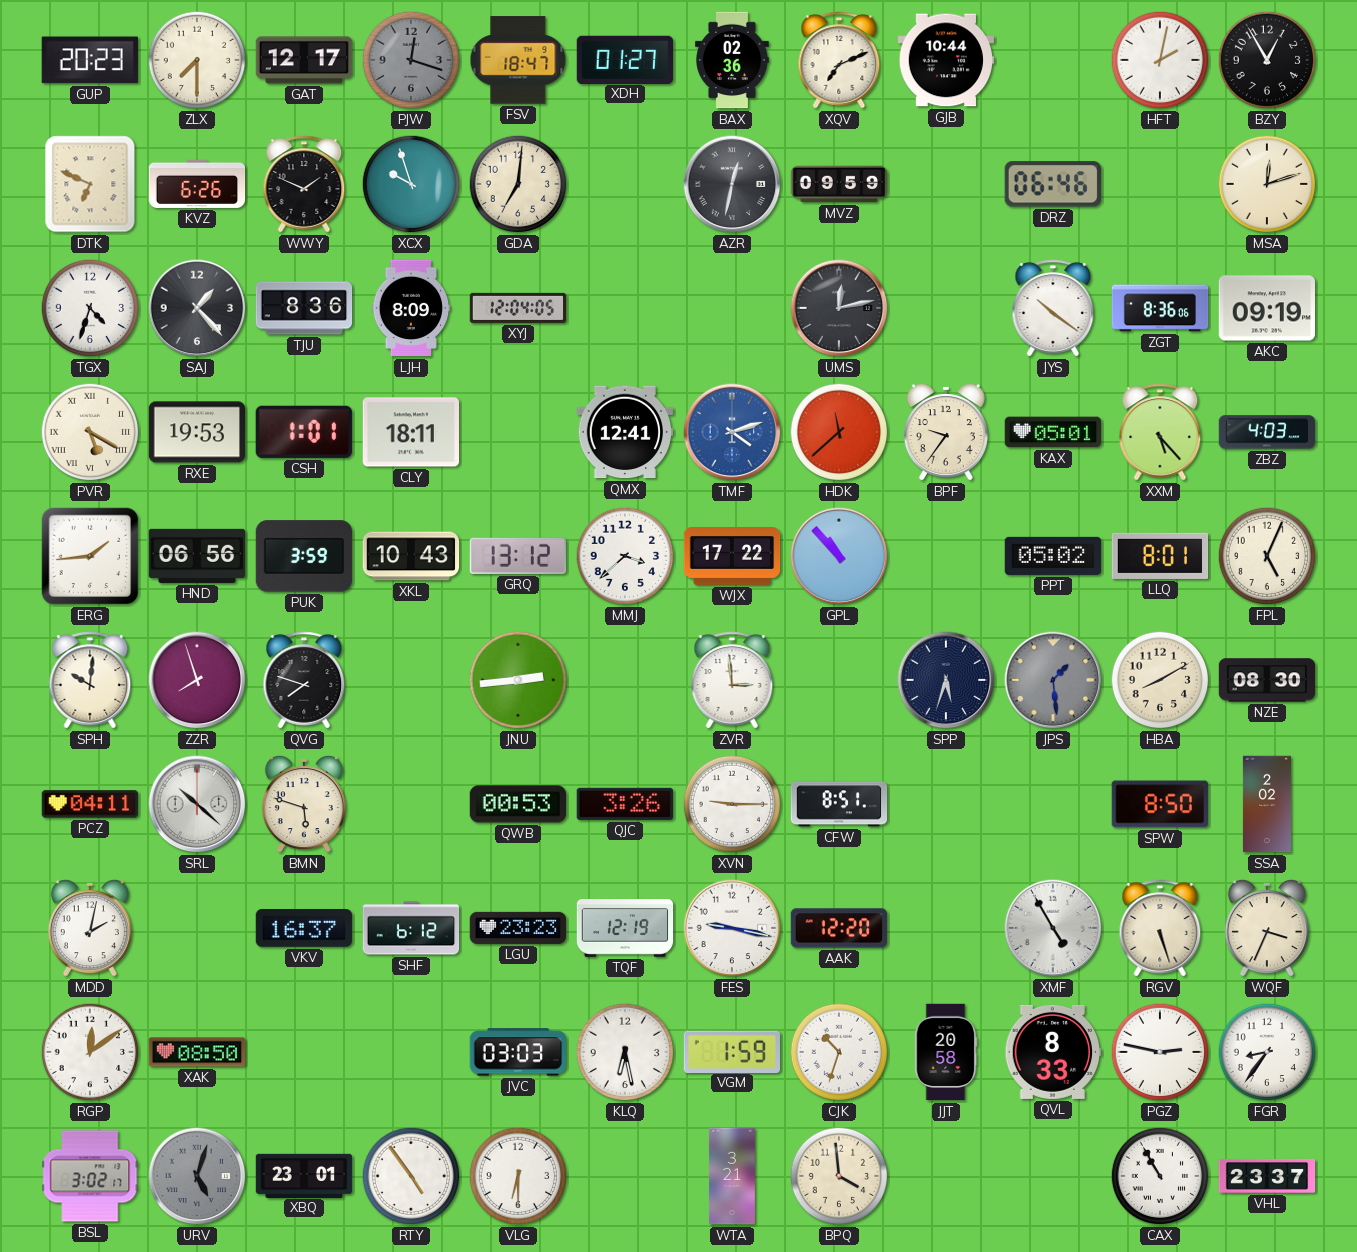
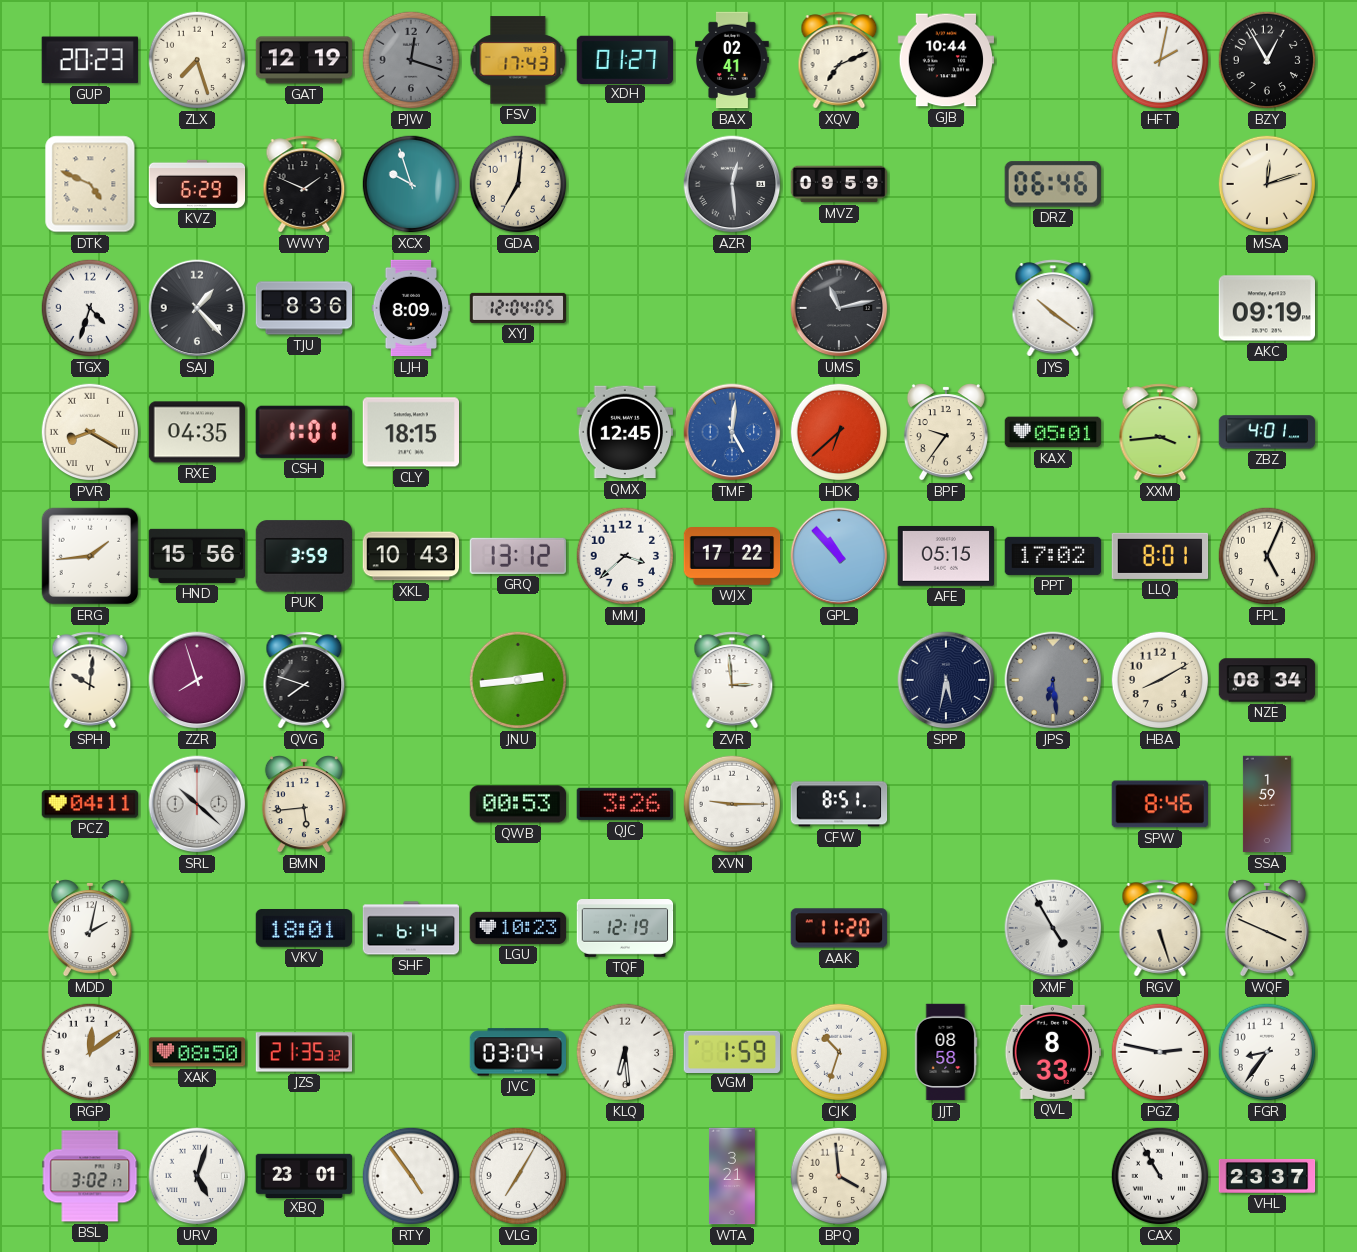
ZLX: 7:30 -> 7:27
GAT: 12:17 -> 12:19
FSV: 18:47 -> 17:43
BAX: 02:36 -> 02:41
DTK: 6:49 -> 4:49
KVZ: 6:26 -> 6:29
AZR: 12:32 -> 12:29
UMS: 12:13 -> 11:13
ZGT: 8:36 -> none
PVR: 5:20 -> 8:20
RXE: 19:53 -> 04:35
CLY: 18:11 -> 18:15
QMX: 12:41 -> 12:45
TMF: 4:12 -> 5:01
HDK: 11:38 -> 6:38
XXM: 5:23 -> 3:44
ZBZ: 4:03 -> 4:01
HND: 06:56 -> 15:56
AFE: none -> 05:15
PPT: 05:02 -> 17:02
SPP: 5:33 -> 5:32
JPS: 1:29 -> 6:29
NZE: 08:30 -> 08:34
BMN: 5:48 -> 5:44
SPW: 8:50 -> 8:46
SSA: 2:02 -> 1:59
VKV: 16:37 -> 18:01
SHF: 6:12 -> 6:14
LGU: 23:23 -> 10:23
FES: 9:17 -> none
AAK: 12:20 -> 11:20
WQF: 3:34 -> 3:49
JZS: none -> 21:35
JVC: 03:03 -> 03:04
KLQ: 6:28 -> 6:29
JJT: 20:58 -> 08:58
URV dial: grey -> white
VLG: 6:30 -> 7:05
